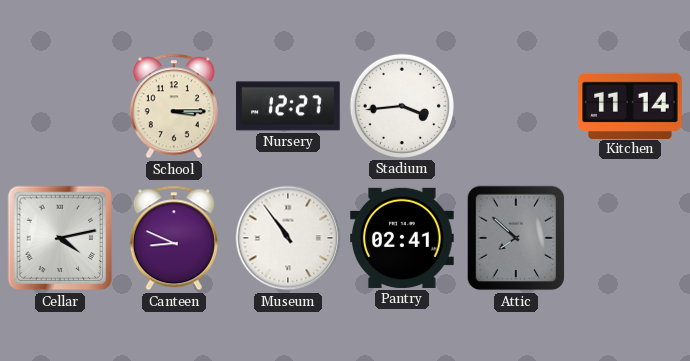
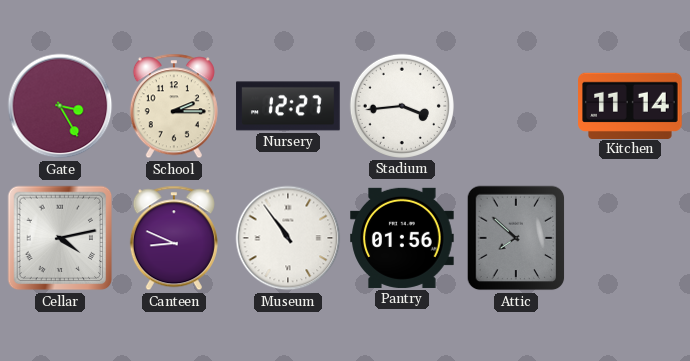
Gate: none -> 3:25
School: 3:15 -> 2:15
Pantry: 02:41 -> 01:56
